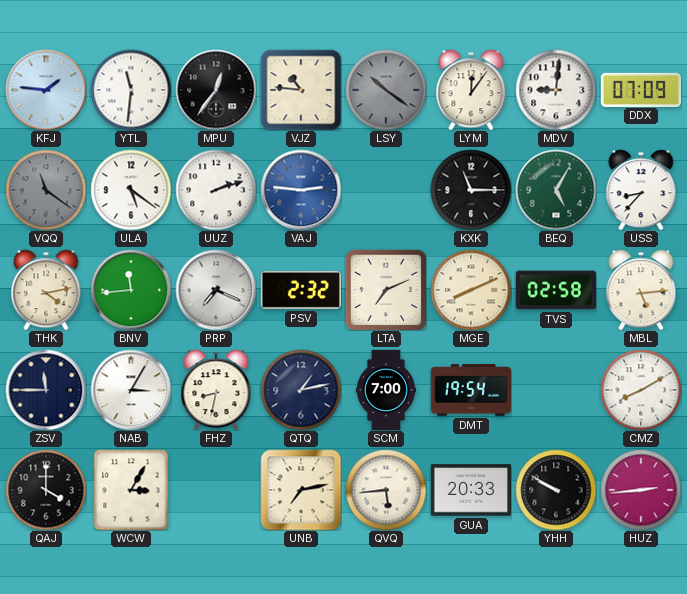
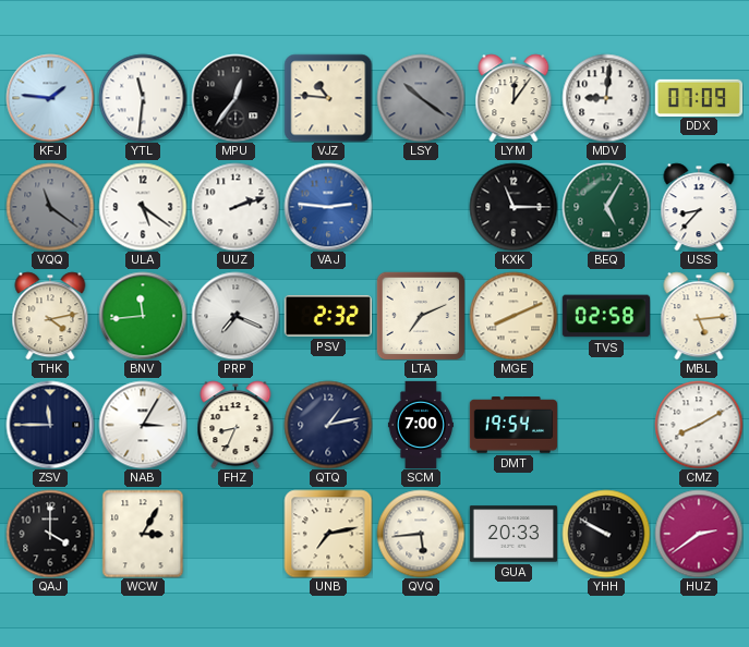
FHZ: 8:32 -> 8:34
HUZ: 2:44 -> 2:39
